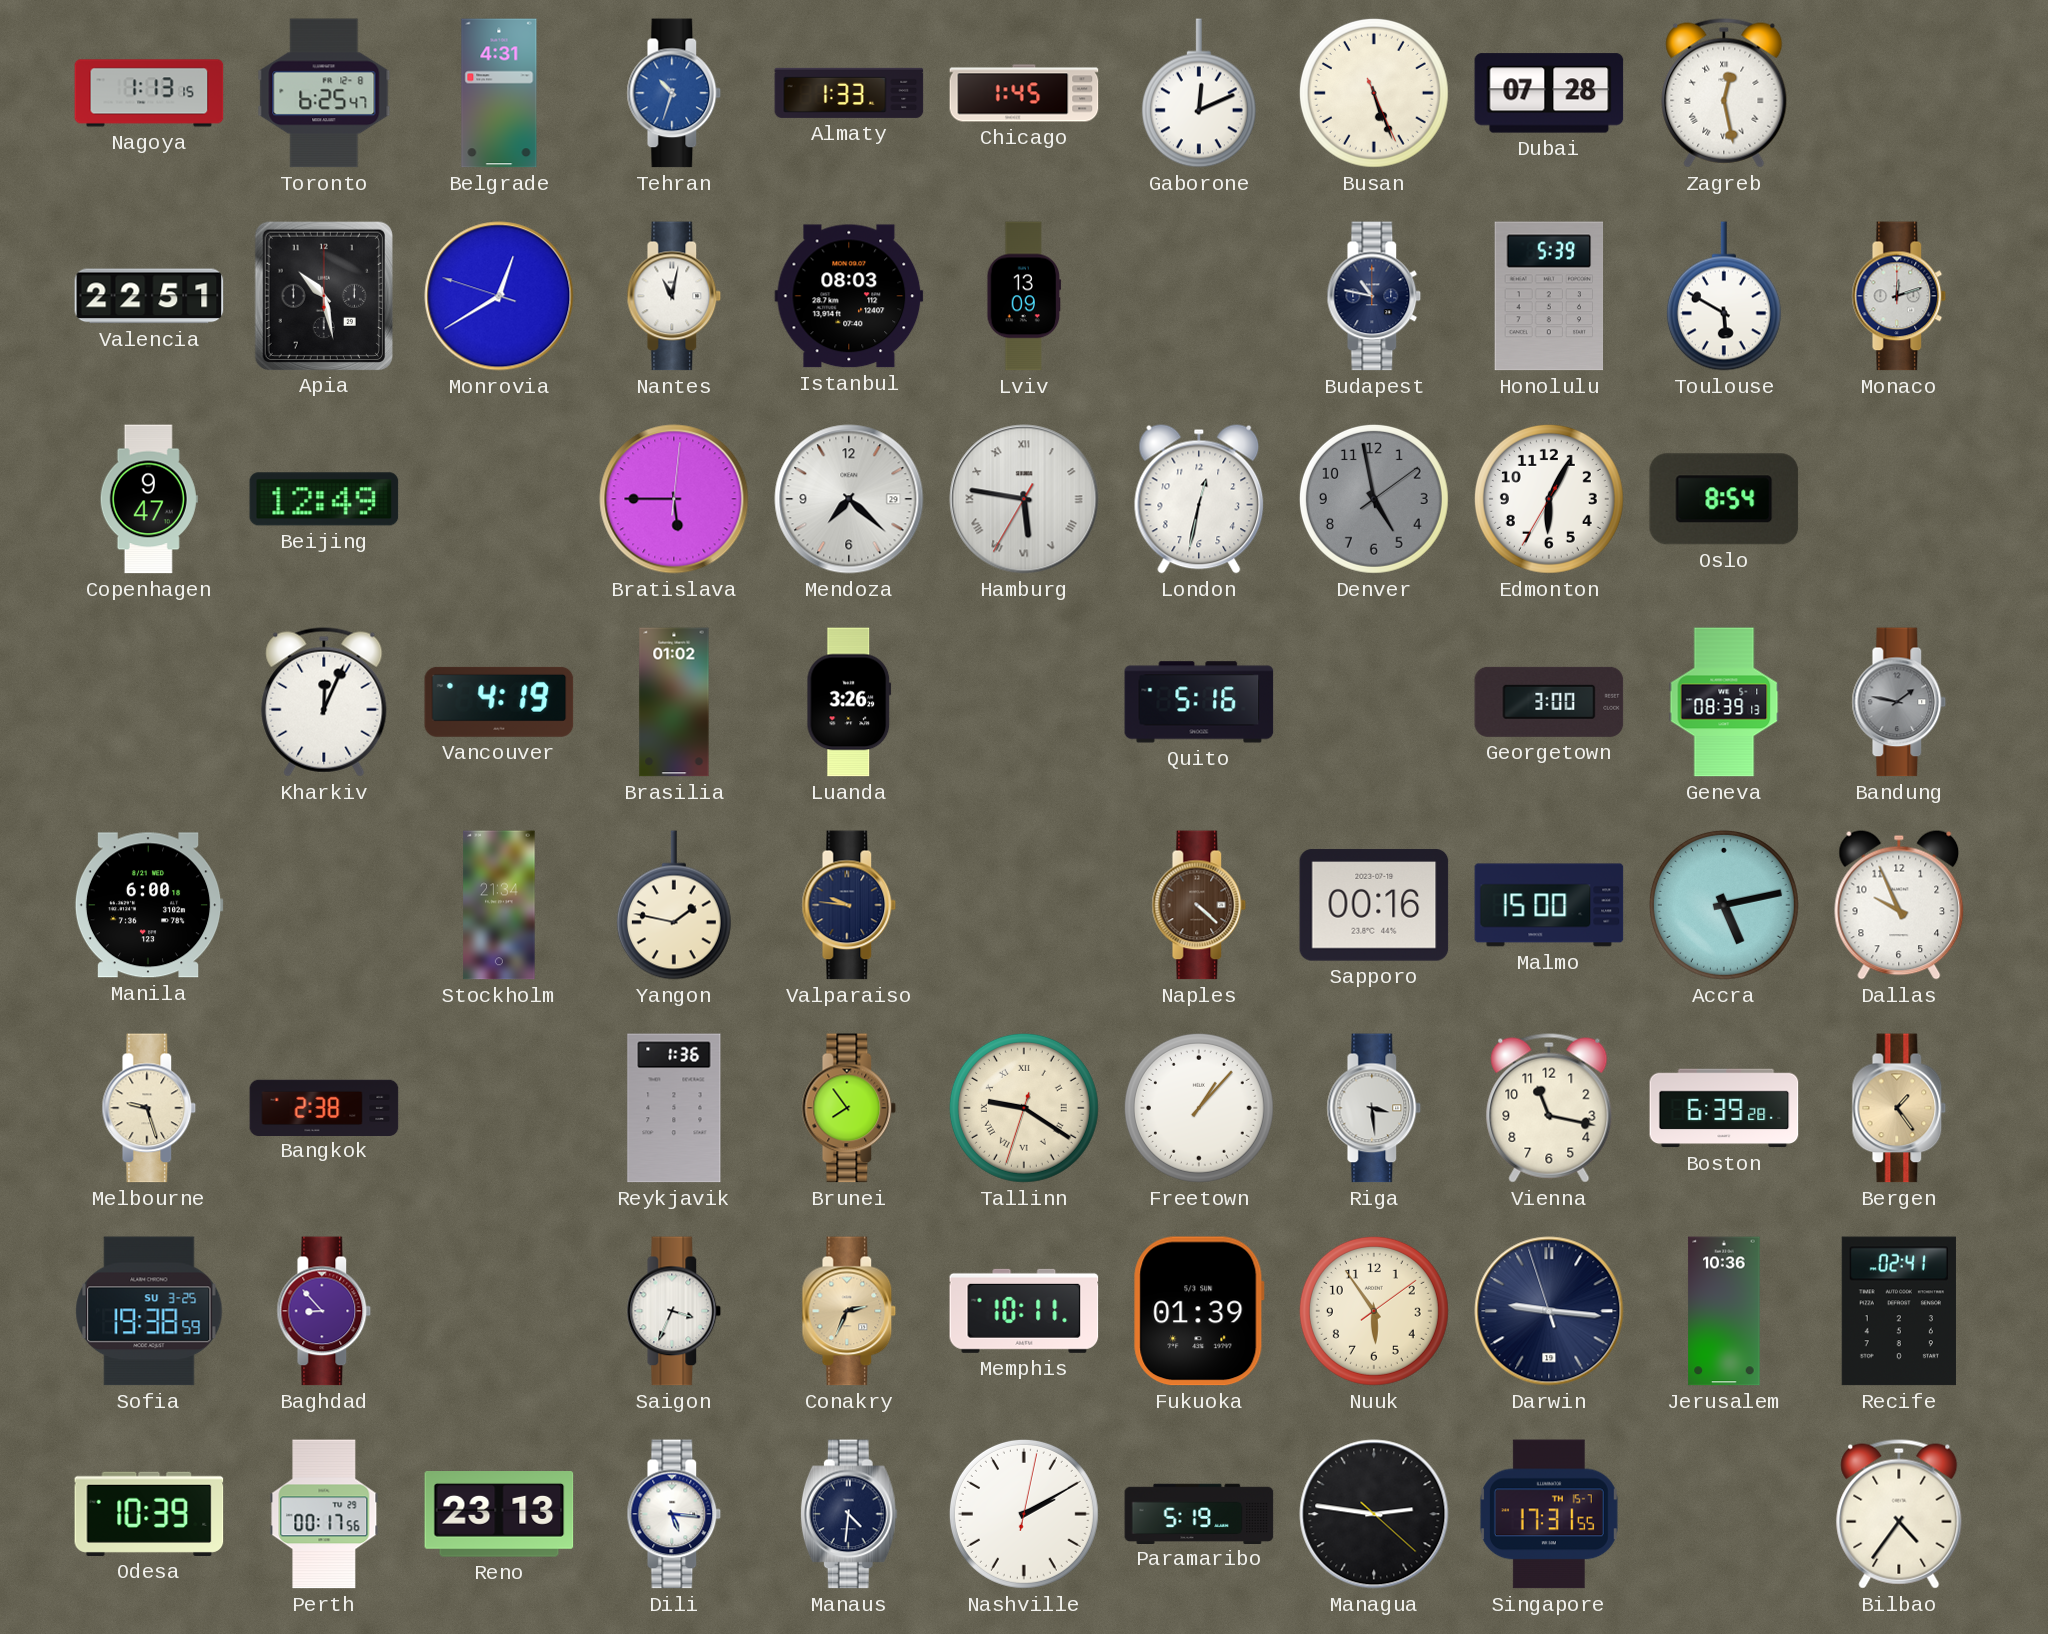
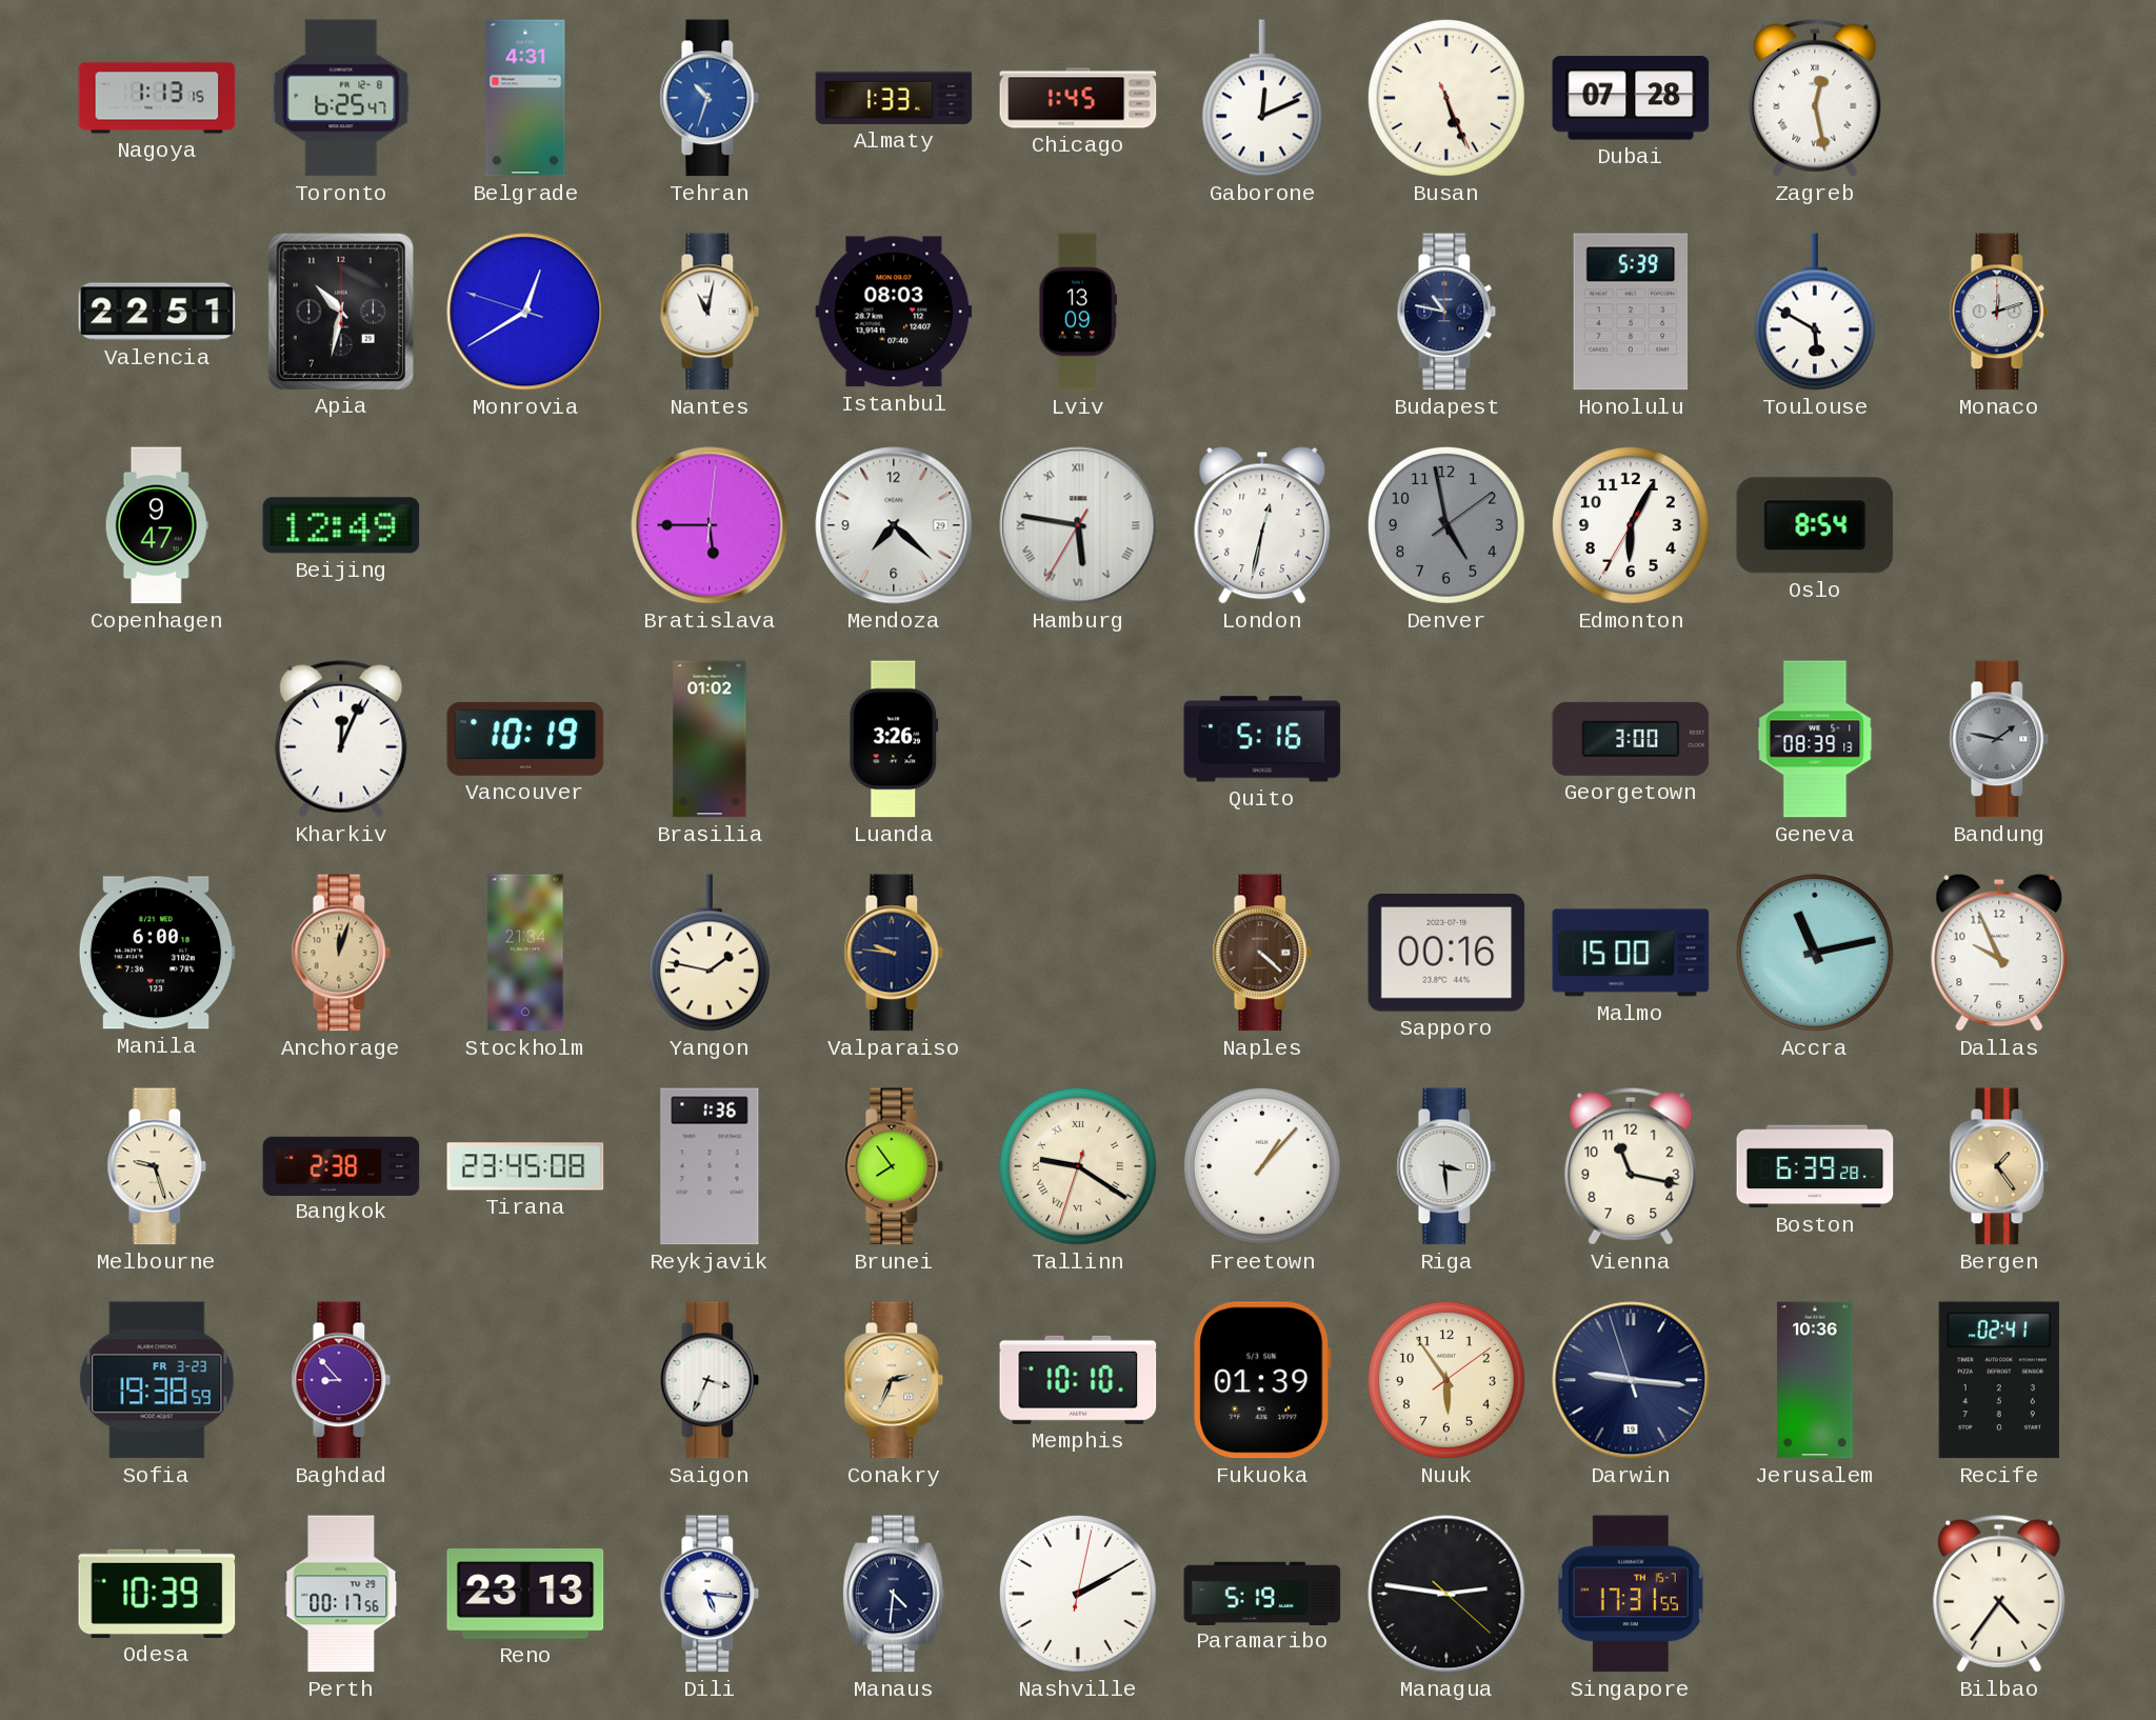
Apia: 10:28 -> 10:32
Vancouver: 4:19 -> 10:19
Anchorage: none -> 12:03
Accra: 5:13 -> 11:13
Tirana: none -> 23:45
Sofia date: SU 3-25 -> FR 3-23
Memphis: 10:11 -> 10:10
